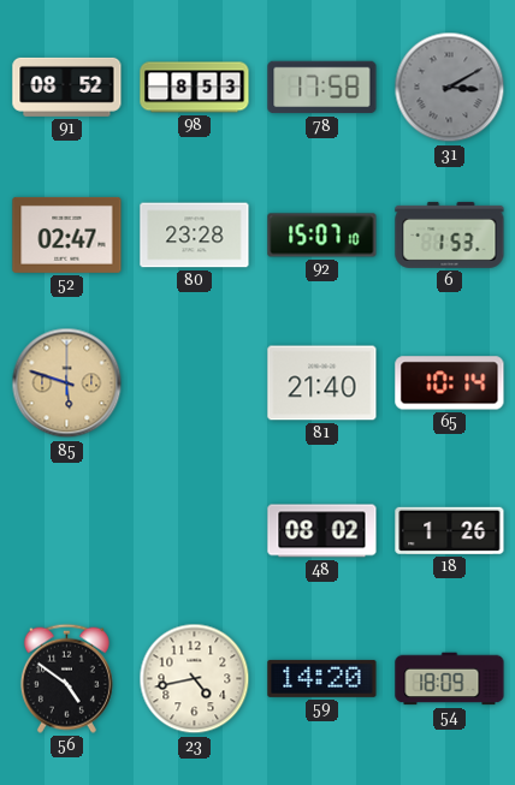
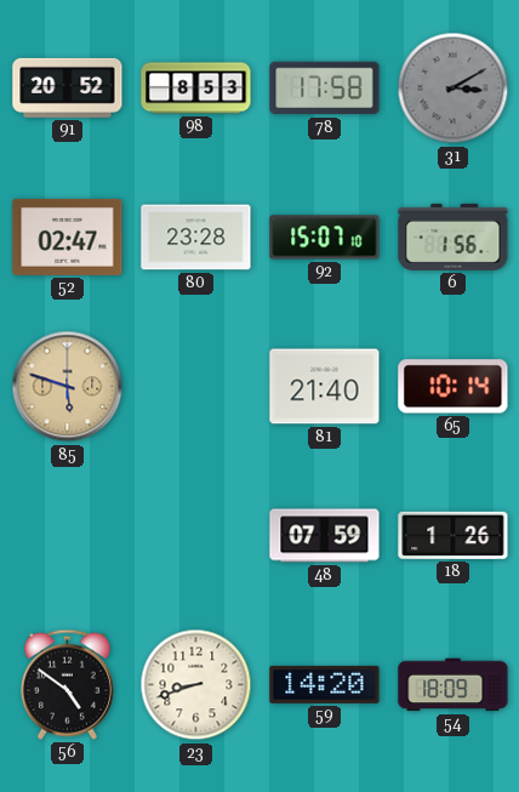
91: 08:52 -> 20:52
6: 1:53 -> 1:56
48: 08:02 -> 07:59
23: 4:43 -> 8:42
